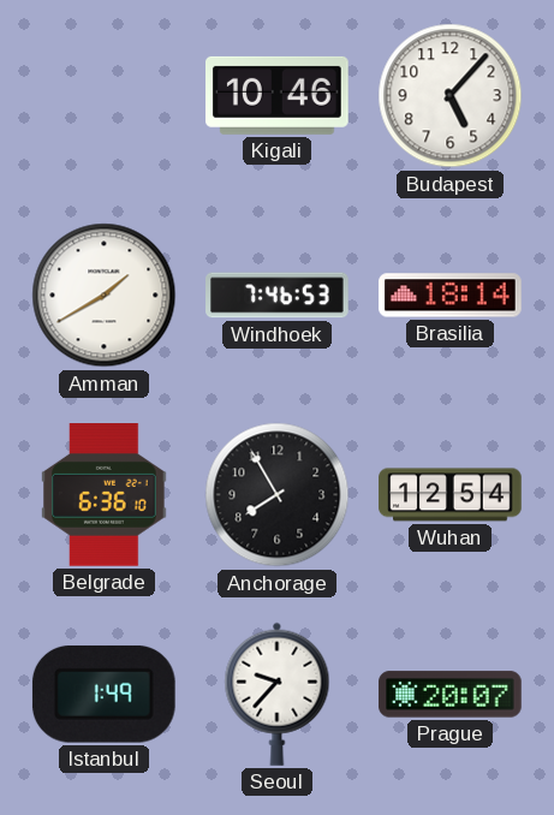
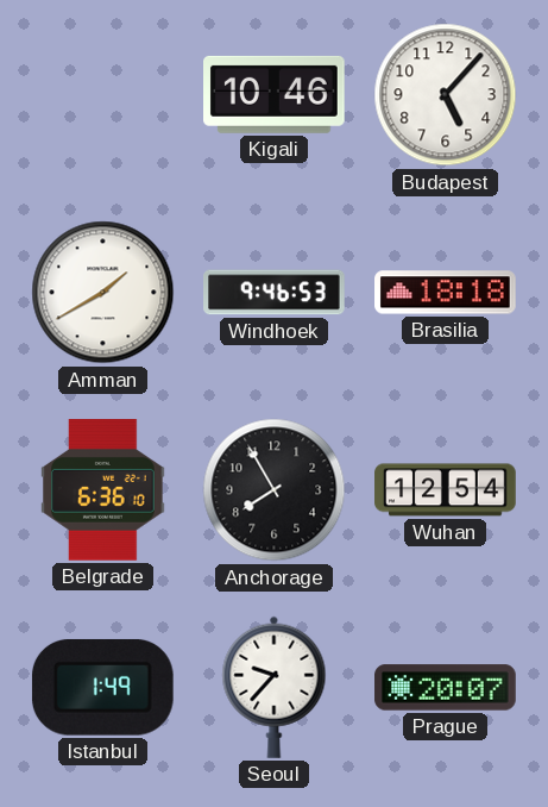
Windhoek: 7:46 -> 9:46
Brasilia: 18:14 -> 18:18
